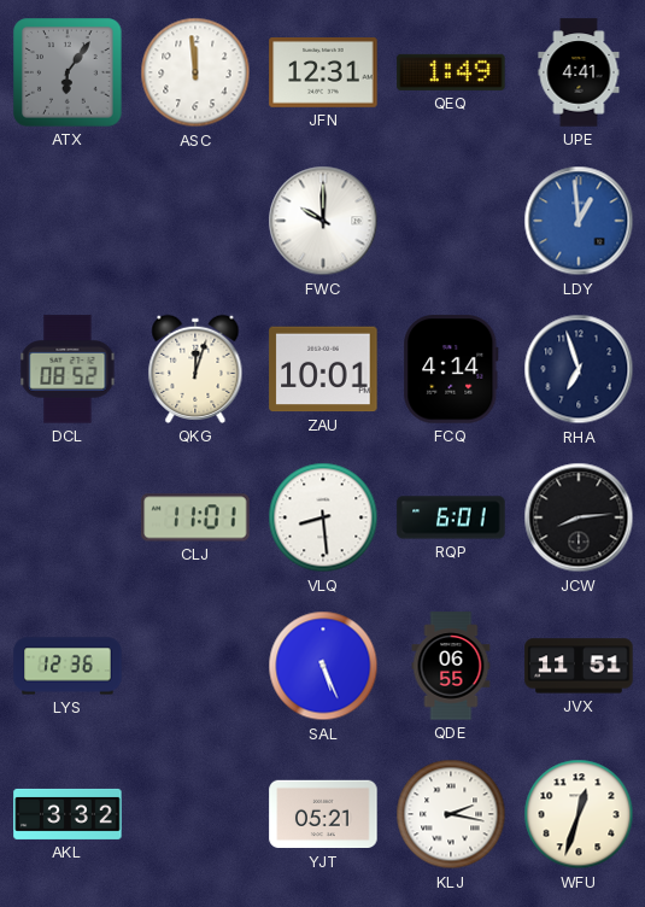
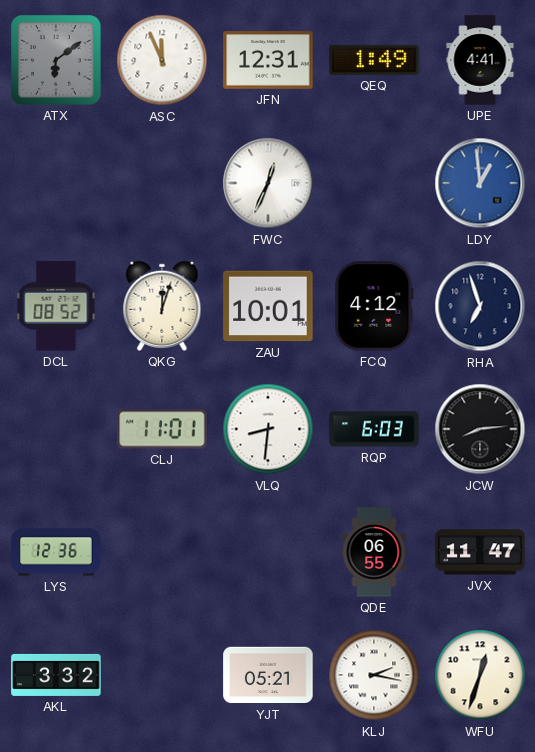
ATX: 6:06 -> 6:09
ASC: 11:59 -> 11:56
FWC: 10:00 -> 12:34
FCQ: 4:14 -> 4:12
VLQ: 8:29 -> 8:31
RQP: 6:01 -> 6:03
SAL: 5:26 -> none
JVX: 11:51 -> 11:47
